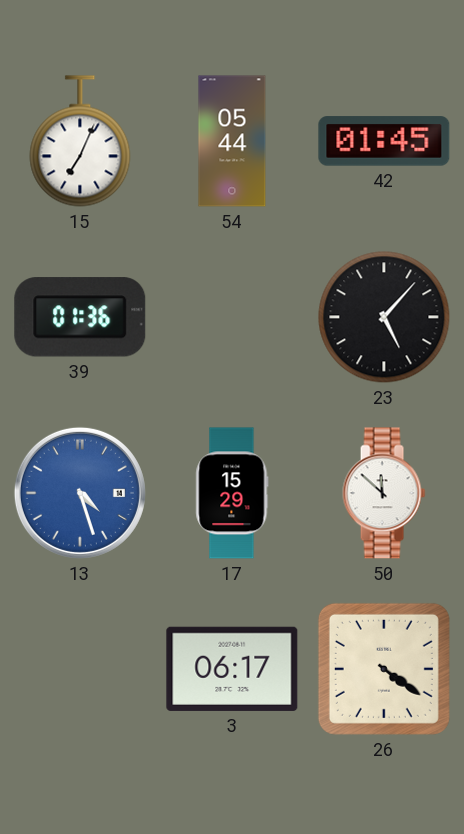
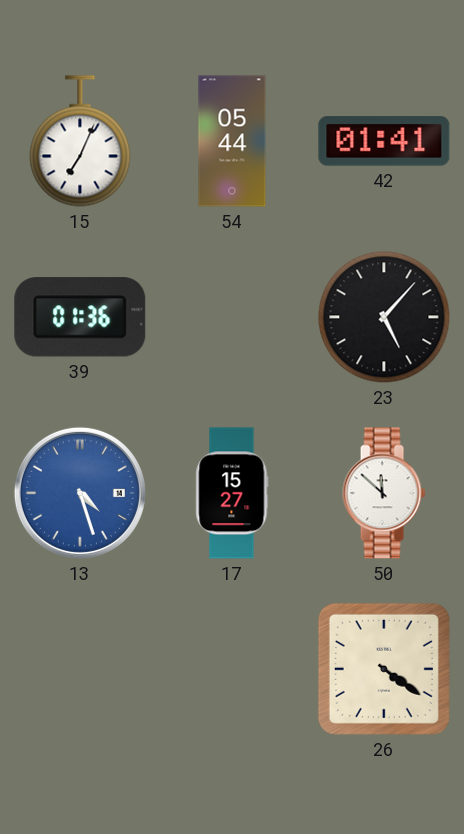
42: 01:45 -> 01:41
17: 15:29 -> 15:27
3: 06:17 -> none
